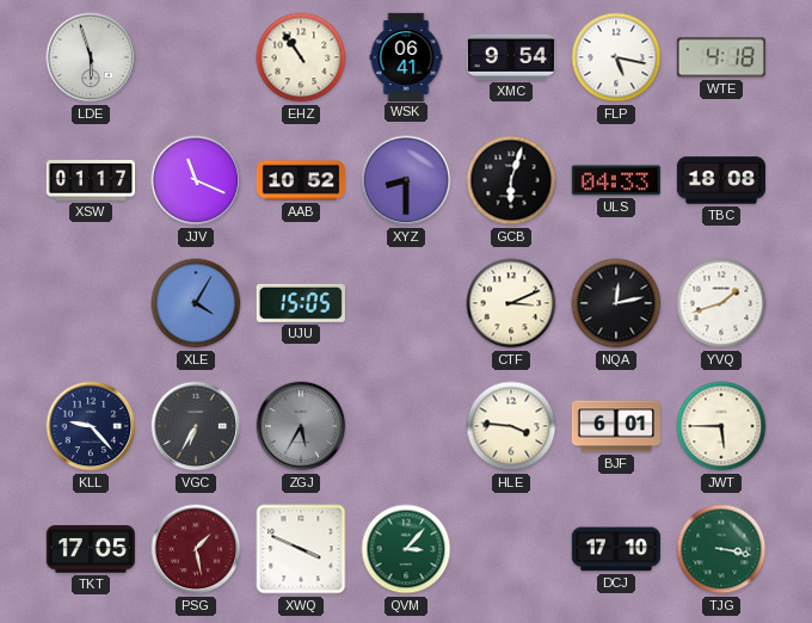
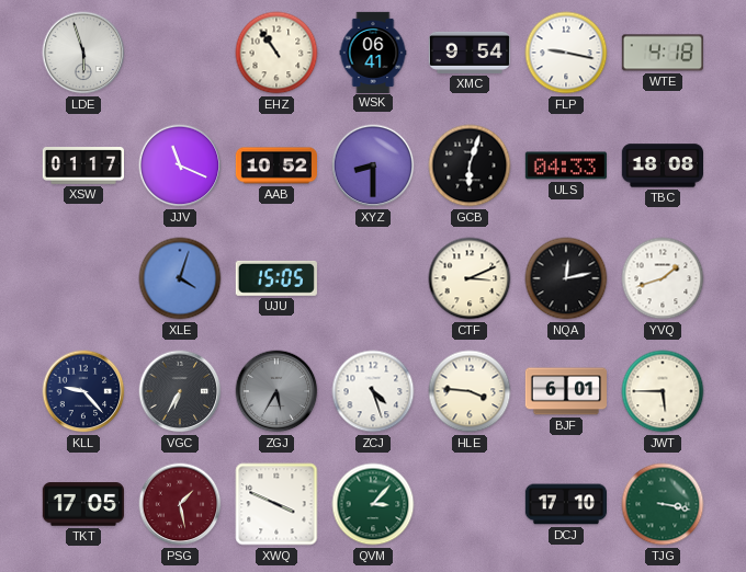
FLP: 5:17 -> 9:17
XLE: 4:05 -> 4:03
ZCJ: none -> 4:27
